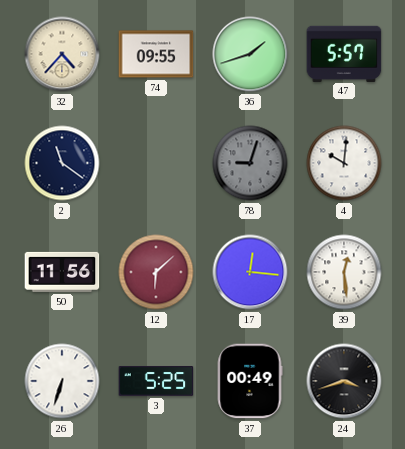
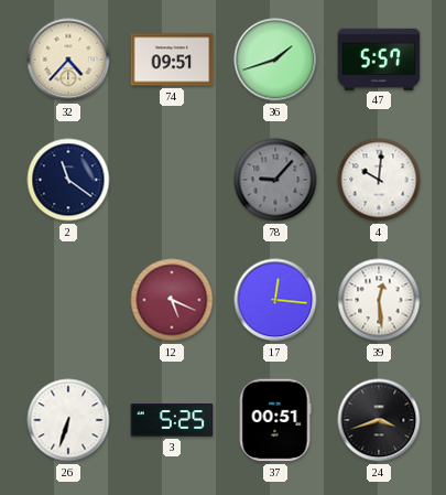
74: 09:55 -> 09:51
78: 9:03 -> 9:07
50: 11:56 -> none
12: 6:08 -> 5:19
37: 00:49 -> 00:51
